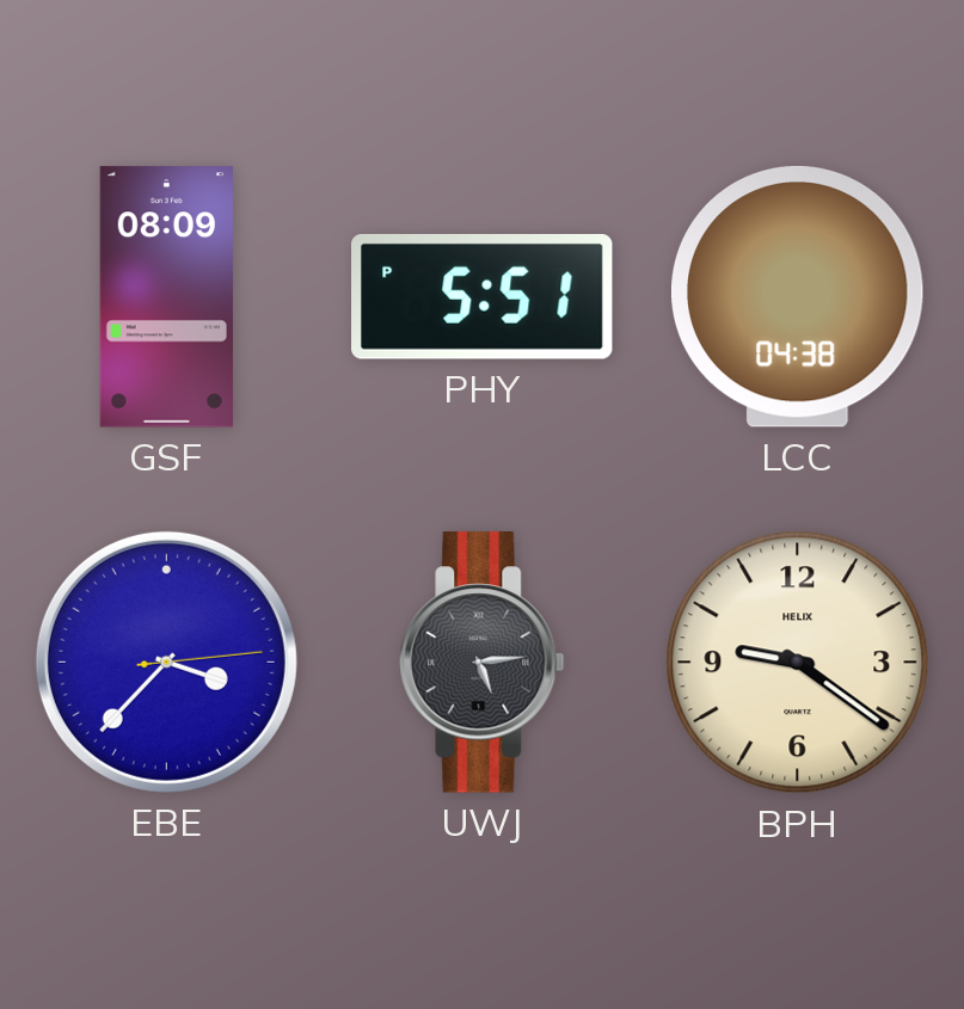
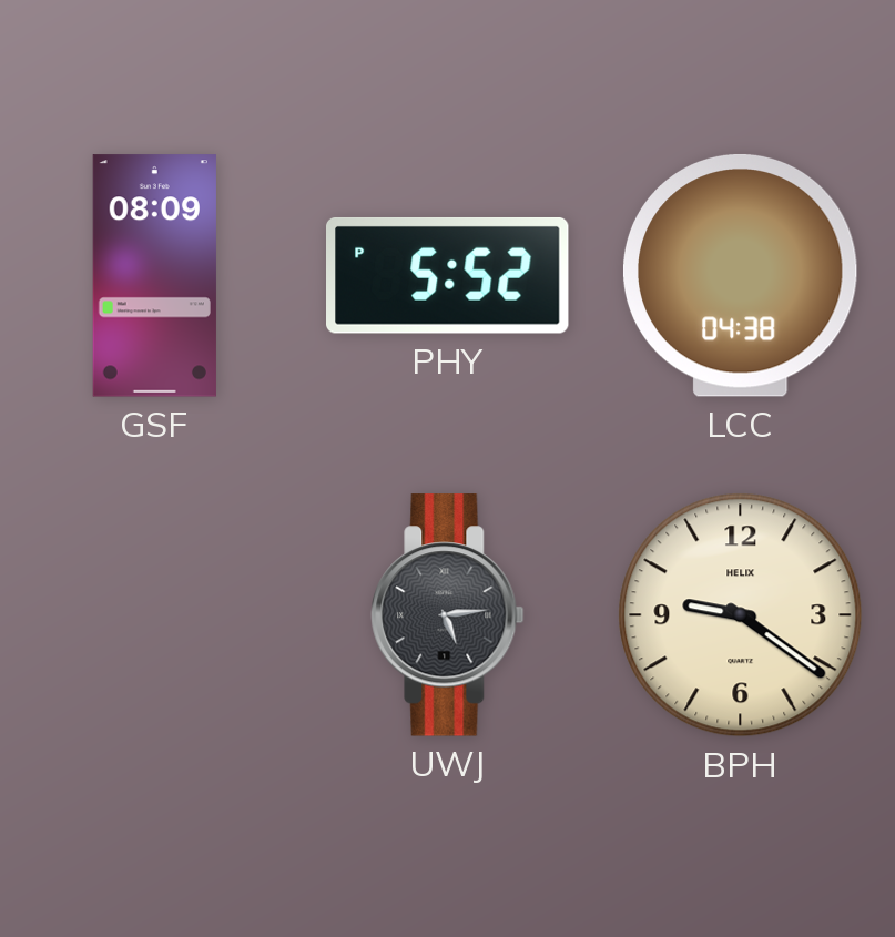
PHY: 5:51 -> 5:52
EBE: 3:37 -> none
